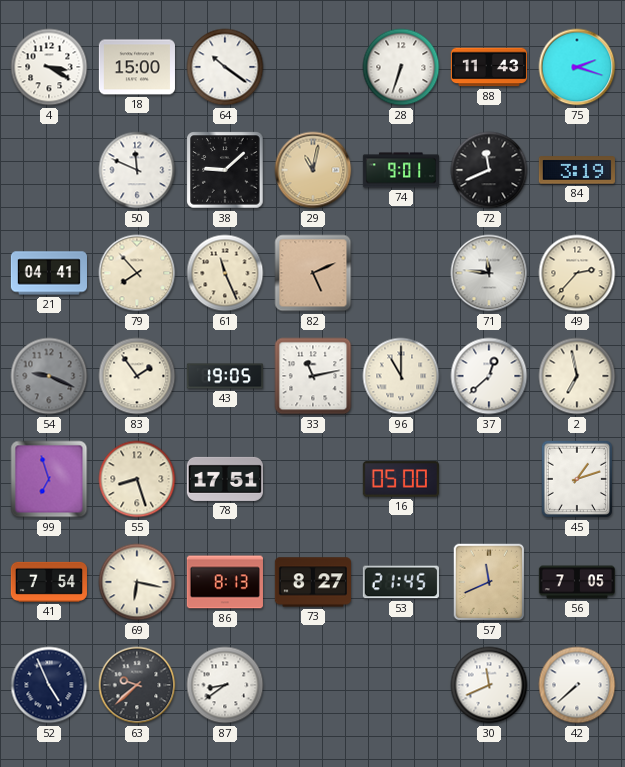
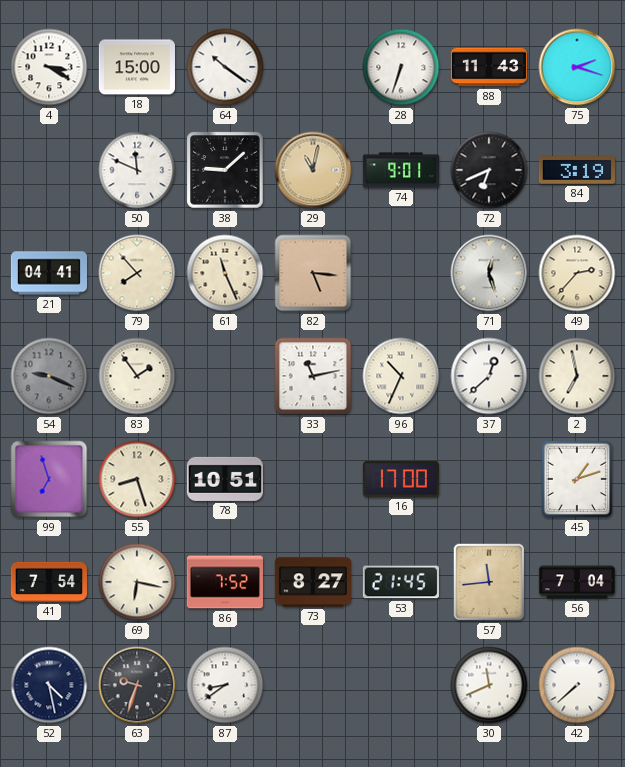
72: 11:41 -> 6:41
82: 5:11 -> 5:16
71: 11:46 -> 12:27
43: 19:05 -> none
96: 11:00 -> 10:34
78: 17:51 -> 10:51
16: 05:00 -> 17:00
86: 8:13 -> 7:52
57: 11:41 -> 11:44
56: 7:05 -> 7:04
52: 4:56 -> 4:28
63: 9:38 -> 9:33
